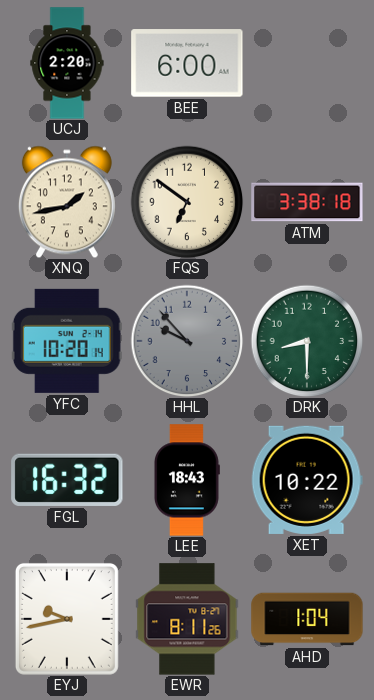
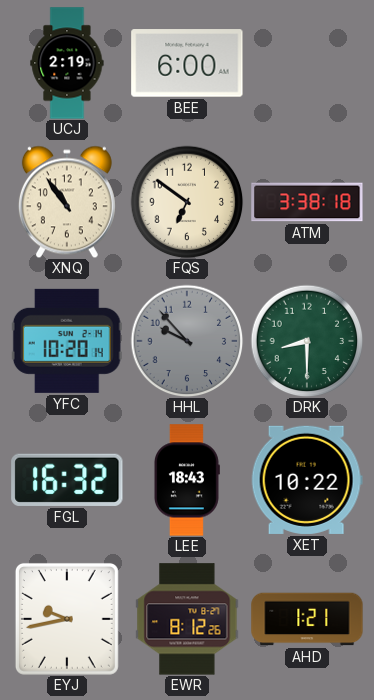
UCJ: 2:20 -> 2:19
XNQ: 1:43 -> 10:54
EWR: 8:11 -> 8:12
AHD: 1:04 -> 1:21
